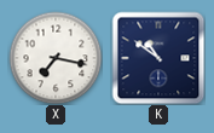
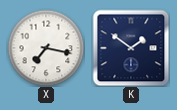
K: 10:51 -> 1:51
